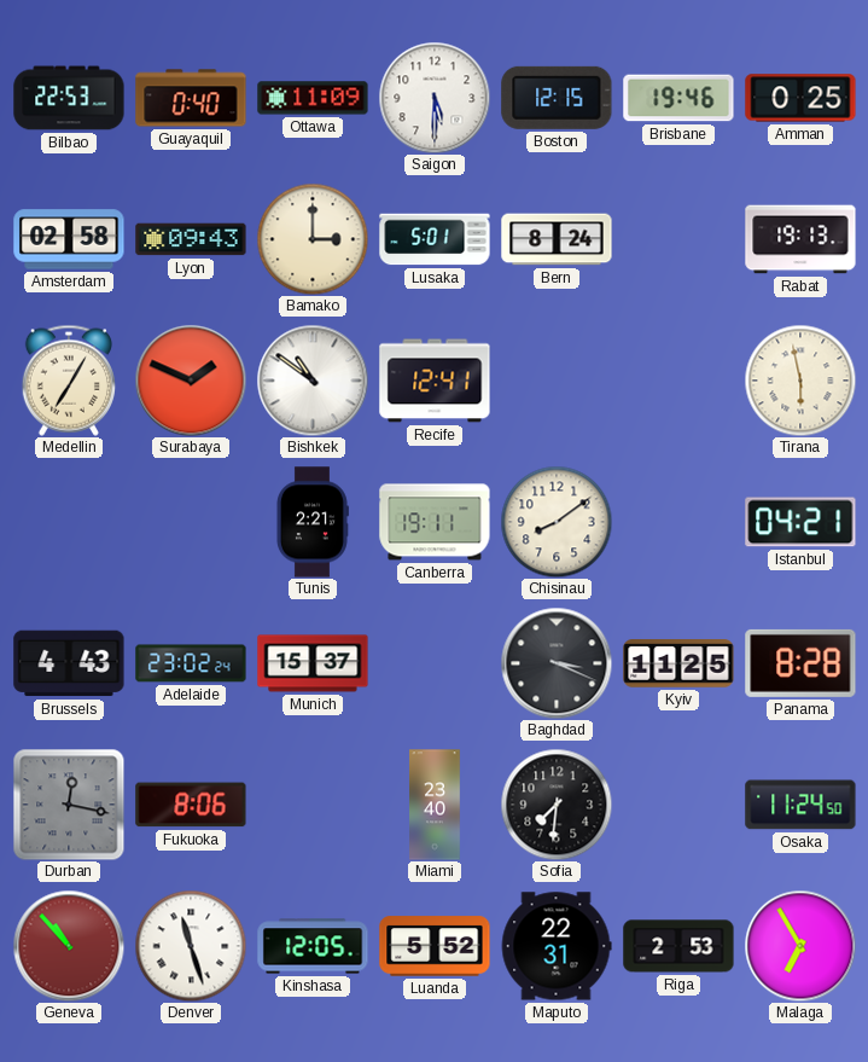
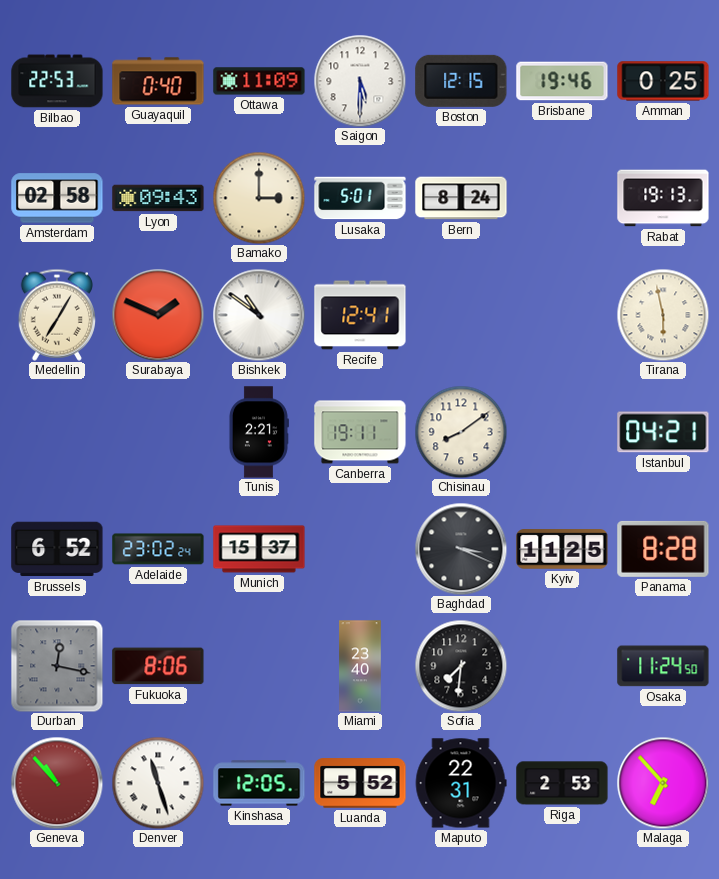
Brussels: 4:43 -> 6:52
Malaga: 6:55 -> 6:53
